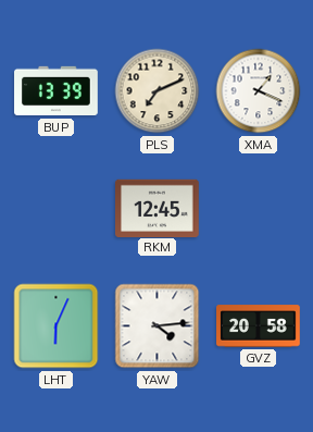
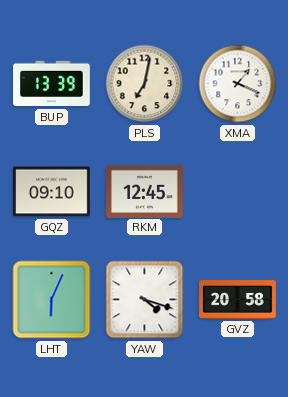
PLS: 7:11 -> 7:02
GQZ: none -> 09:10
YAW: 4:14 -> 4:18
